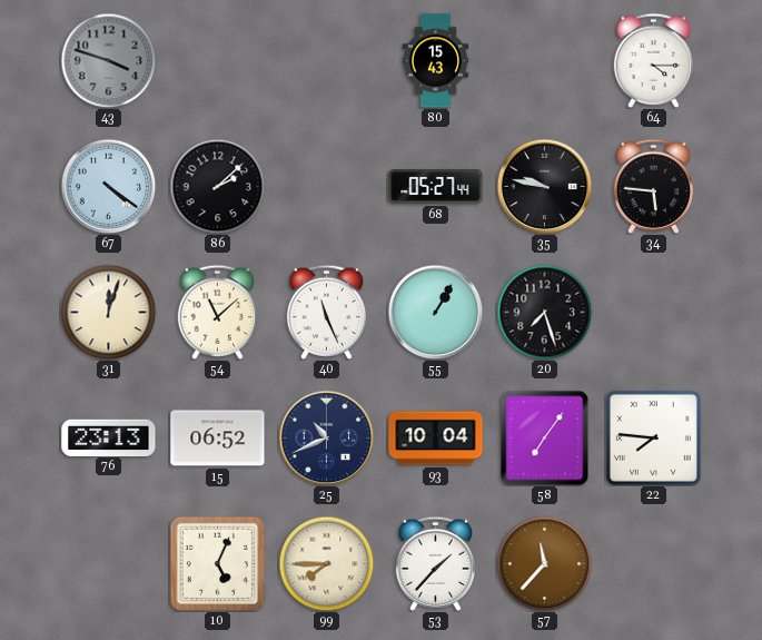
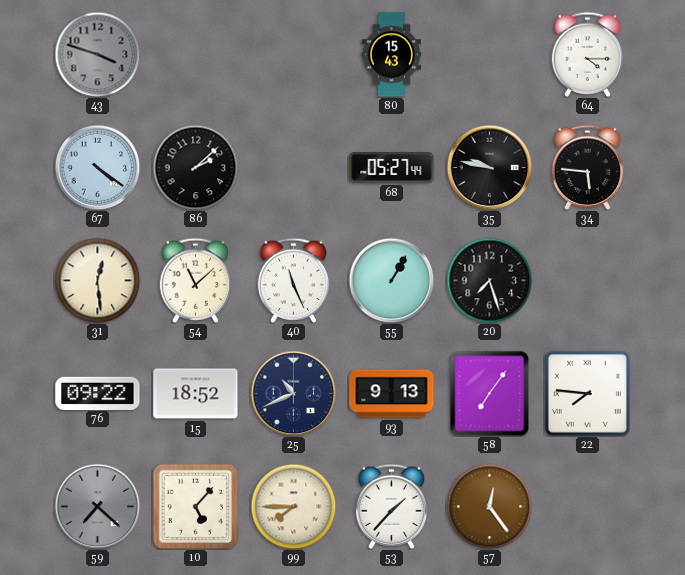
31: 12:03 -> 12:29
76: 23:13 -> 09:22
15: 06:52 -> 18:52
93: 10:04 -> 9:13
59: none -> 7:22
10: 5:04 -> 5:07
57: 11:37 -> 12:24
